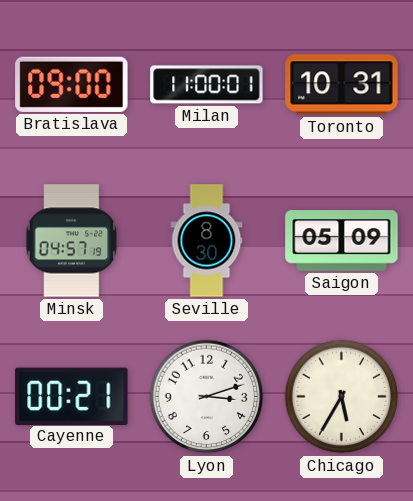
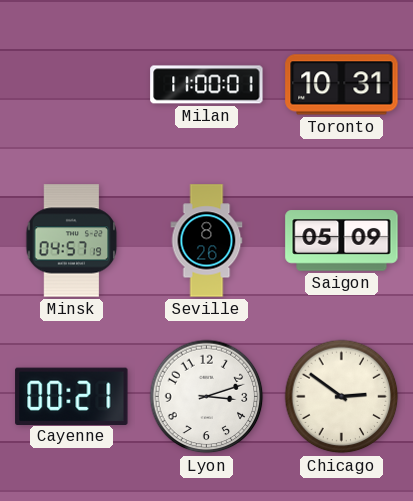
Bratislava: 09:00 -> none
Seville: 8:30 -> 8:26
Chicago: 5:35 -> 2:51
